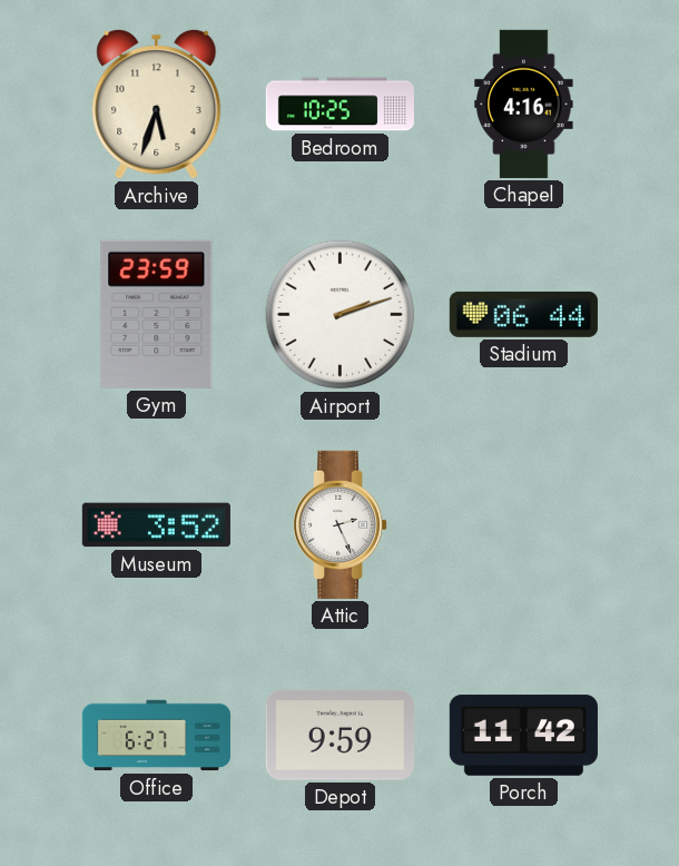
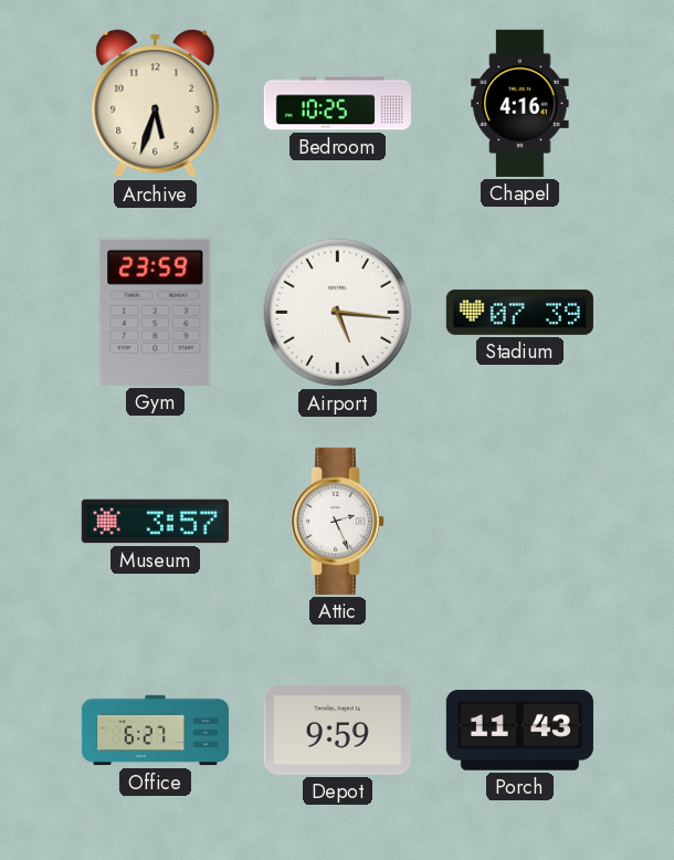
Airport: 2:12 -> 5:16
Stadium: 06:44 -> 07:39
Museum: 3:52 -> 3:57
Porch: 11:42 -> 11:43
